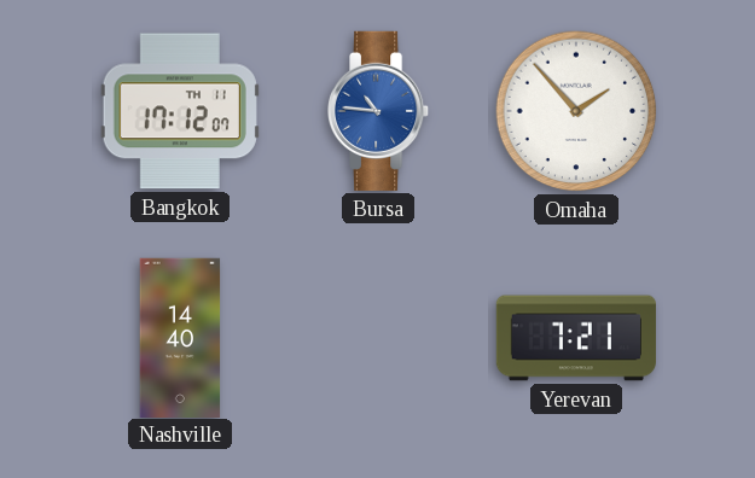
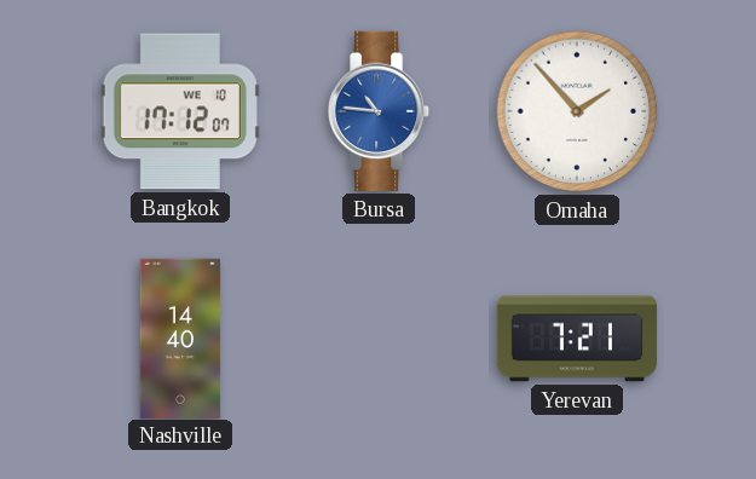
Bangkok date: TH 11 -> WE 10
